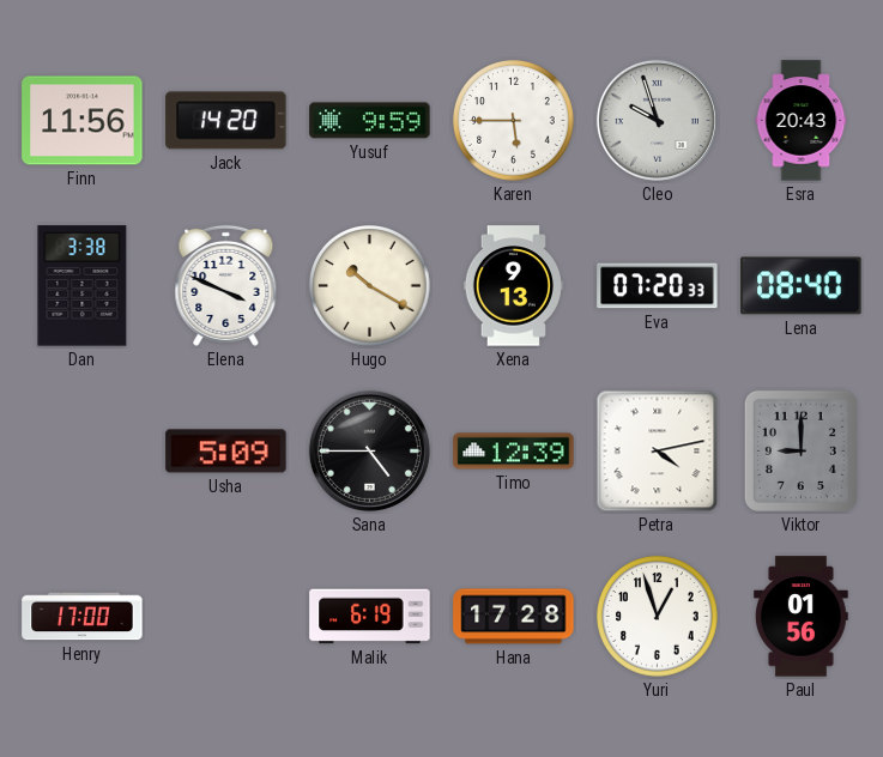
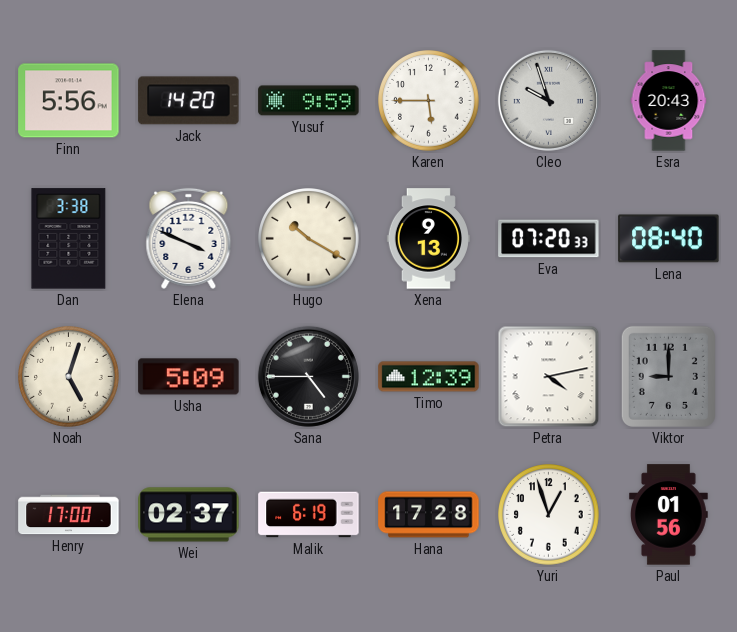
Finn: 11:56 -> 5:56
Noah: none -> 5:03
Wei: none -> 02:37
